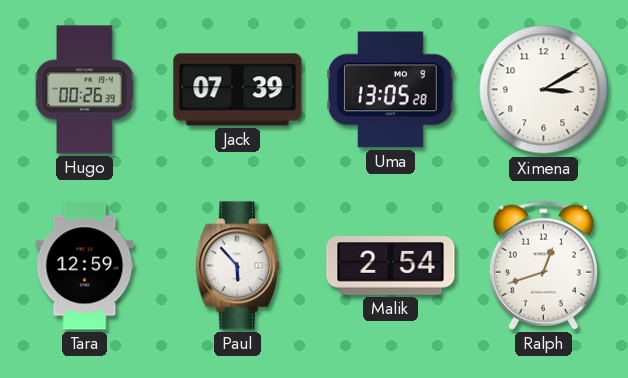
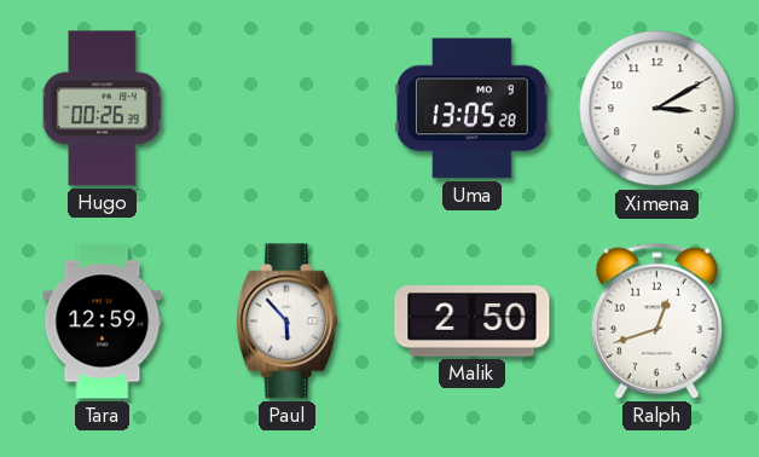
Jack: 07:39 -> none
Malik: 2:54 -> 2:50
